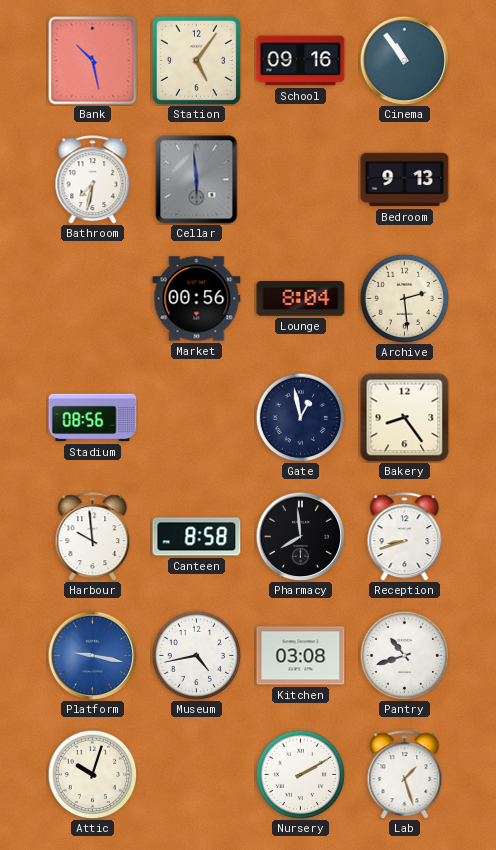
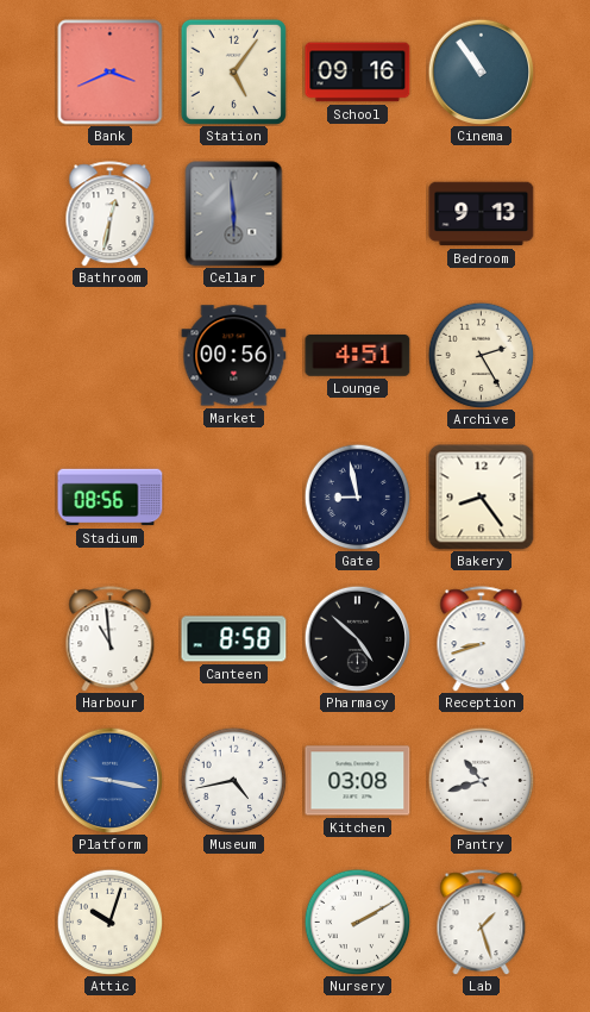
Bank: 10:28 -> 3:41
Bathroom: 7:32 -> 12:32
Lounge: 8:04 -> 4:51
Archive: 2:29 -> 2:25
Gate: 12:58 -> 8:58
Harbour: 9:59 -> 10:59
Pharmacy: 7:59 -> 4:52
